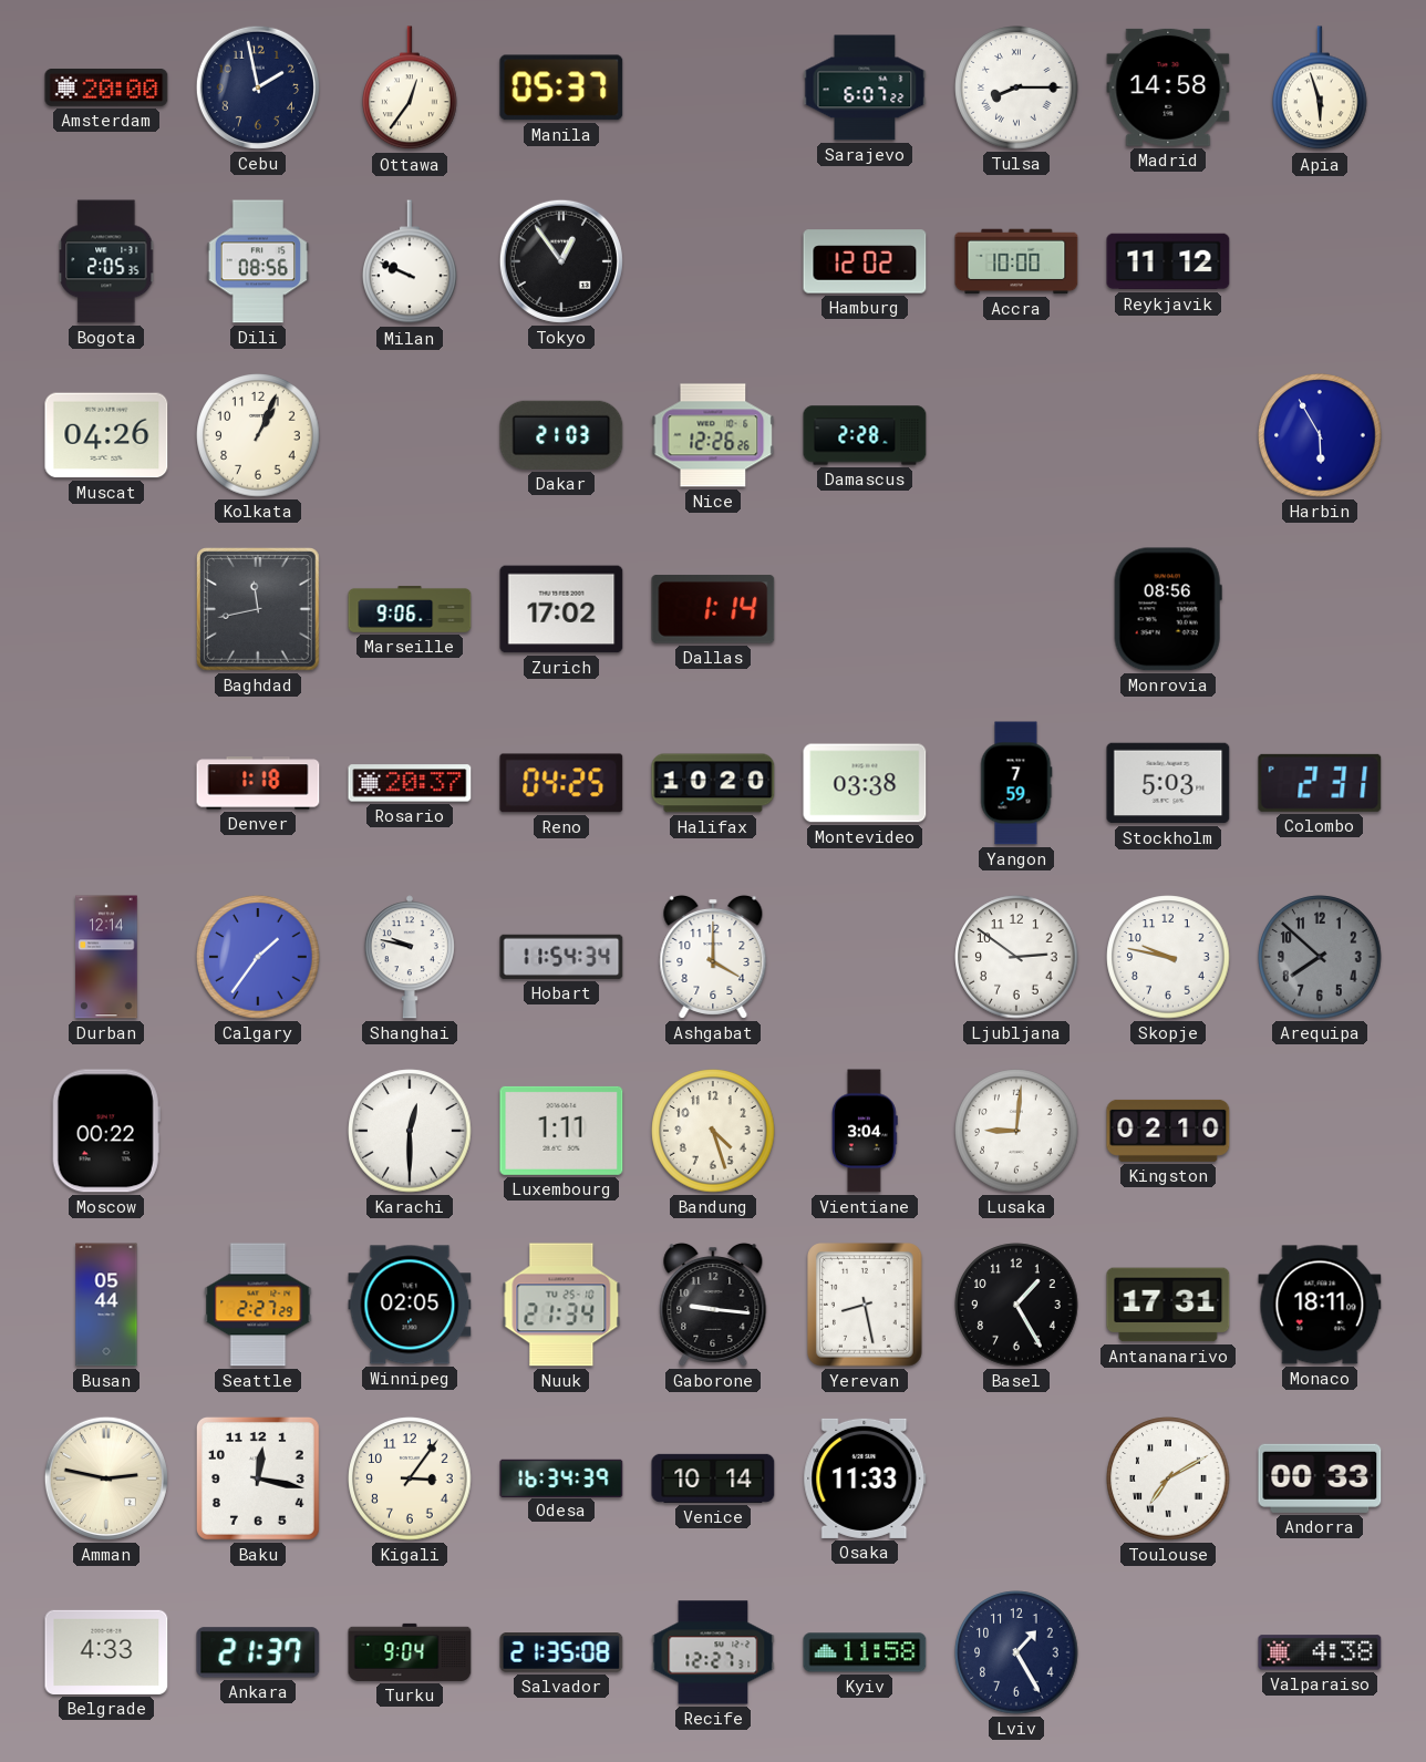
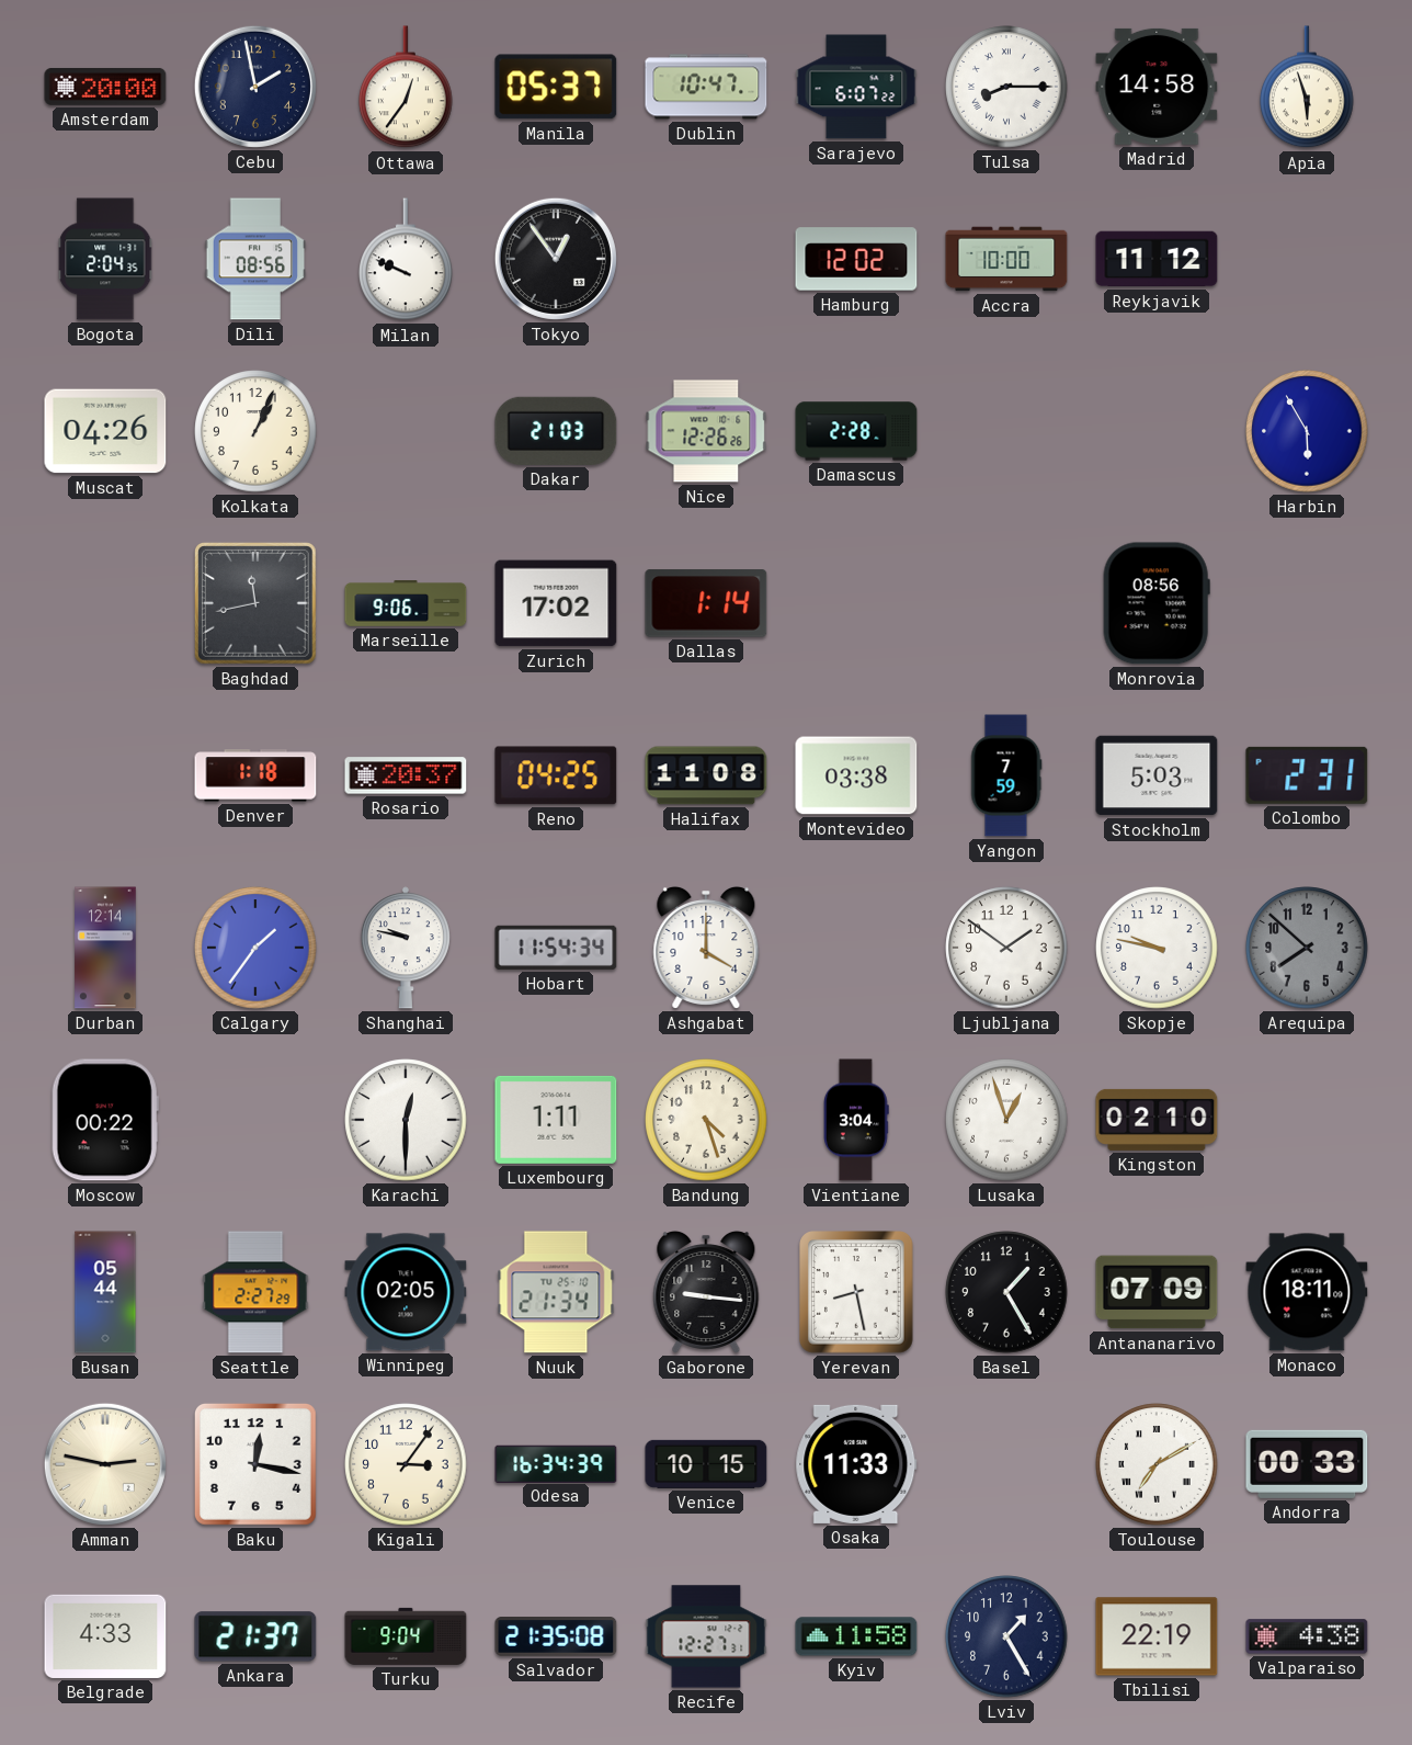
Dublin: none -> 10:47
Bogota: 2:05 -> 2:04
Halifax: 10:20 -> 11:08
Ljubljana: 2:51 -> 1:51
Lusaka: 9:01 -> 12:57
Antananarivo: 17:31 -> 07:09
Venice: 10:14 -> 10:15
Tbilisi: none -> 22:19
